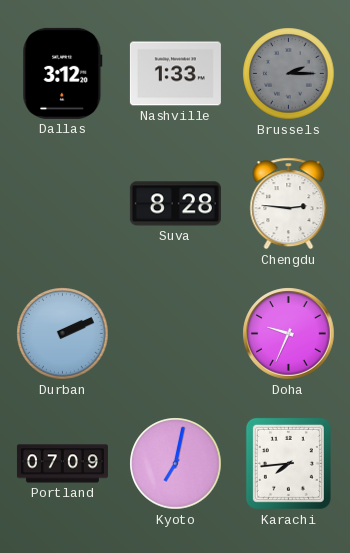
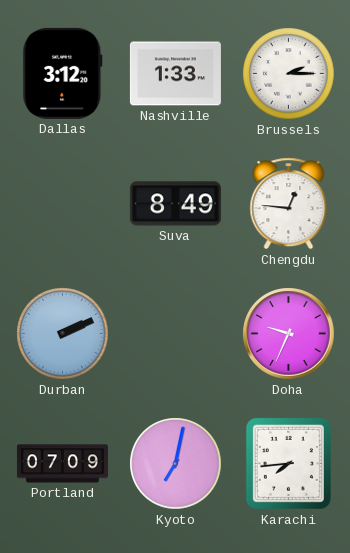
Brussels dial: grey -> white
Suva: 8:28 -> 8:49
Chengdu: 2:46 -> 12:46
